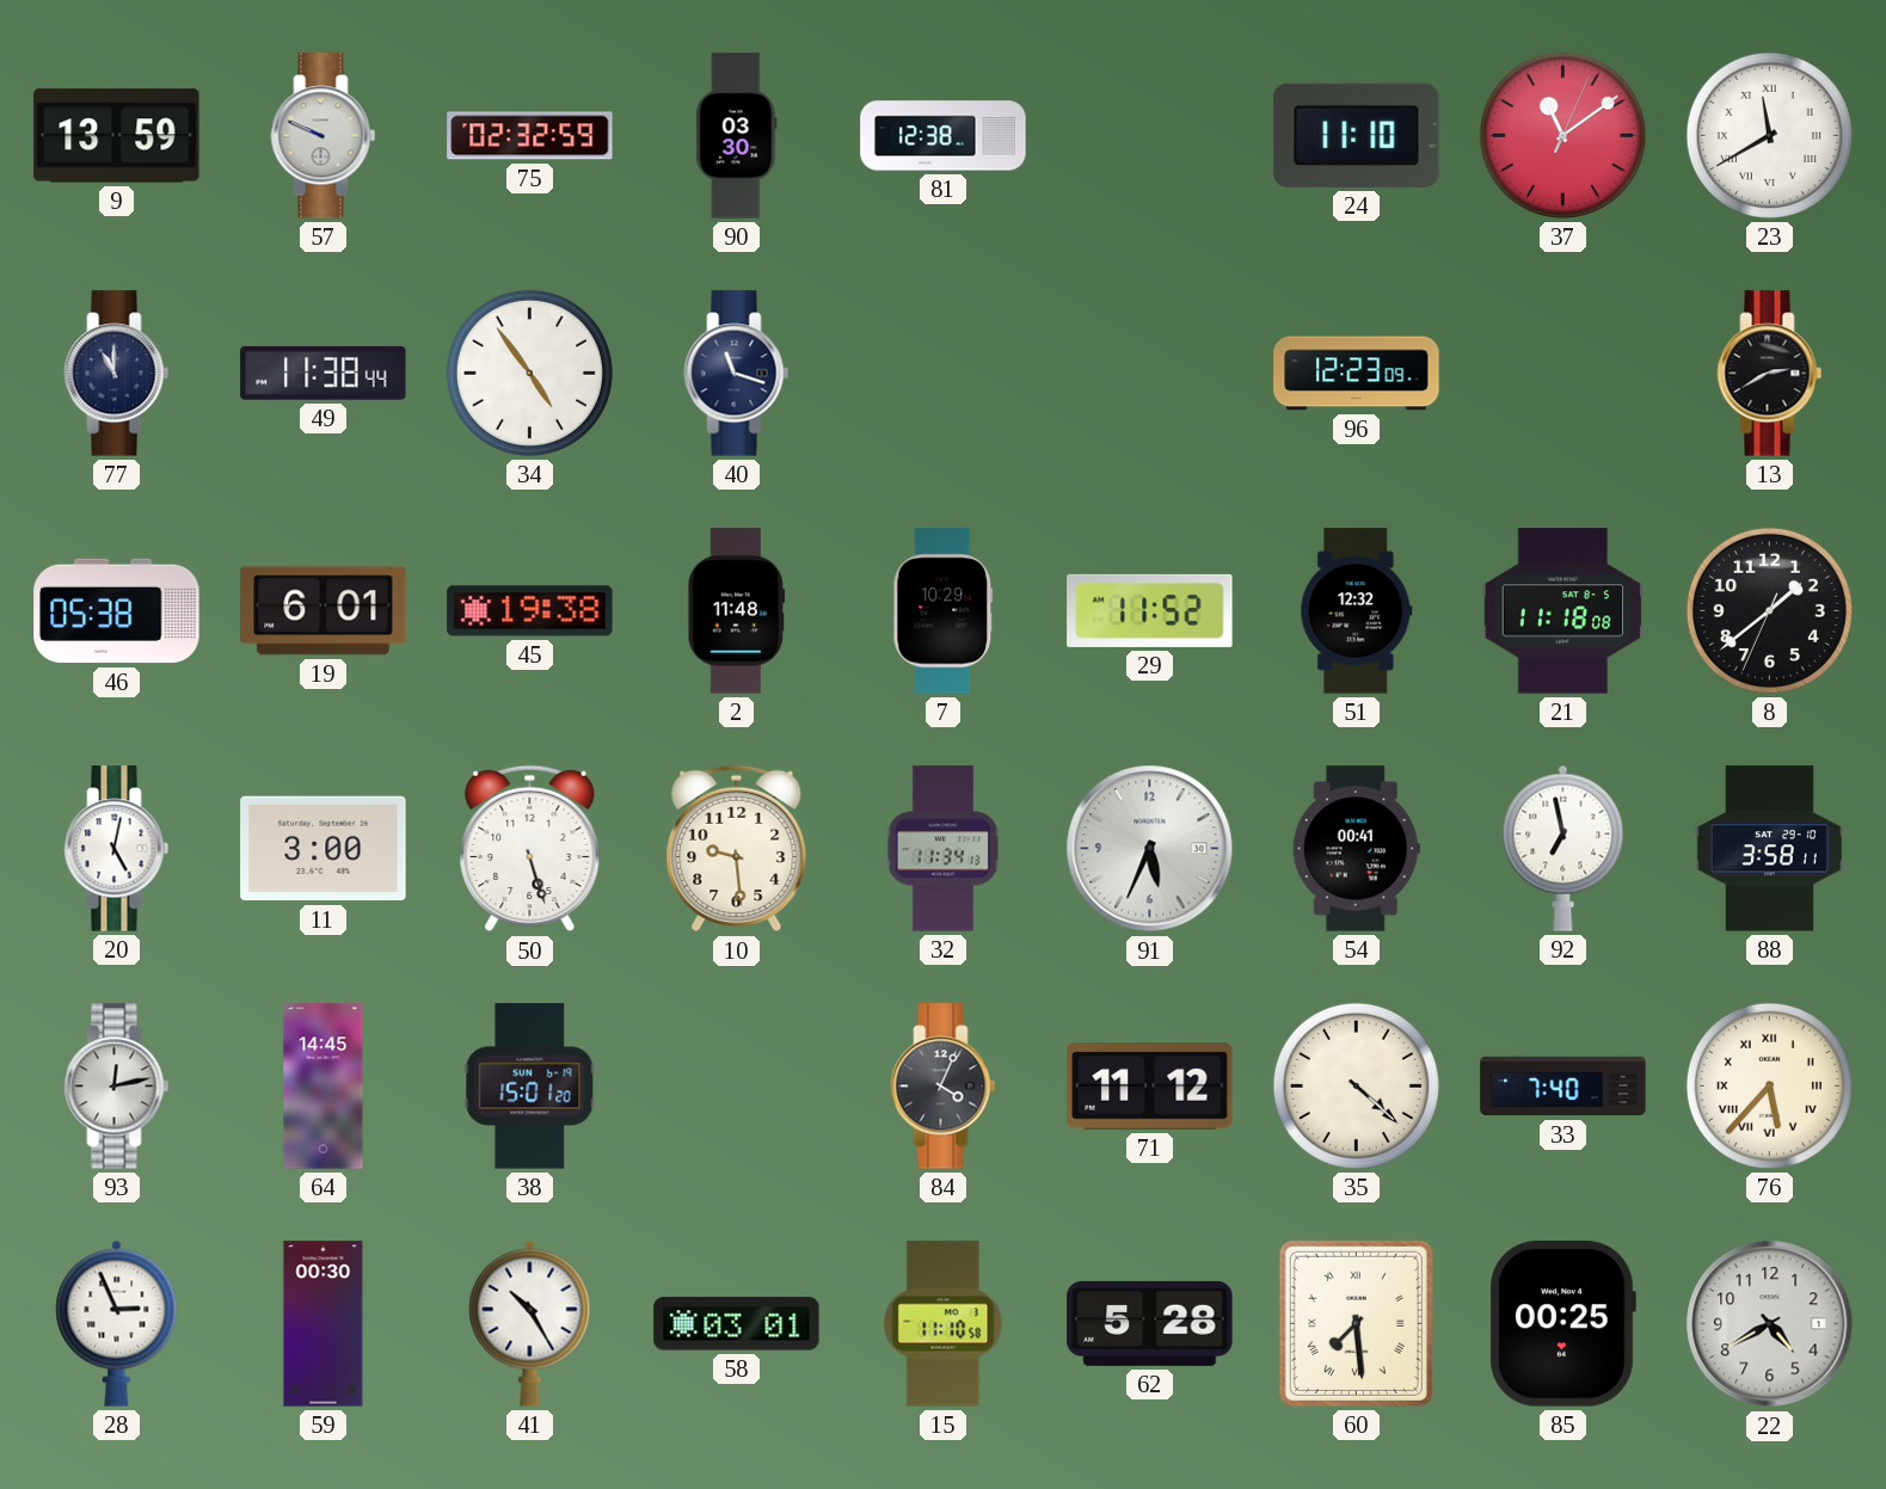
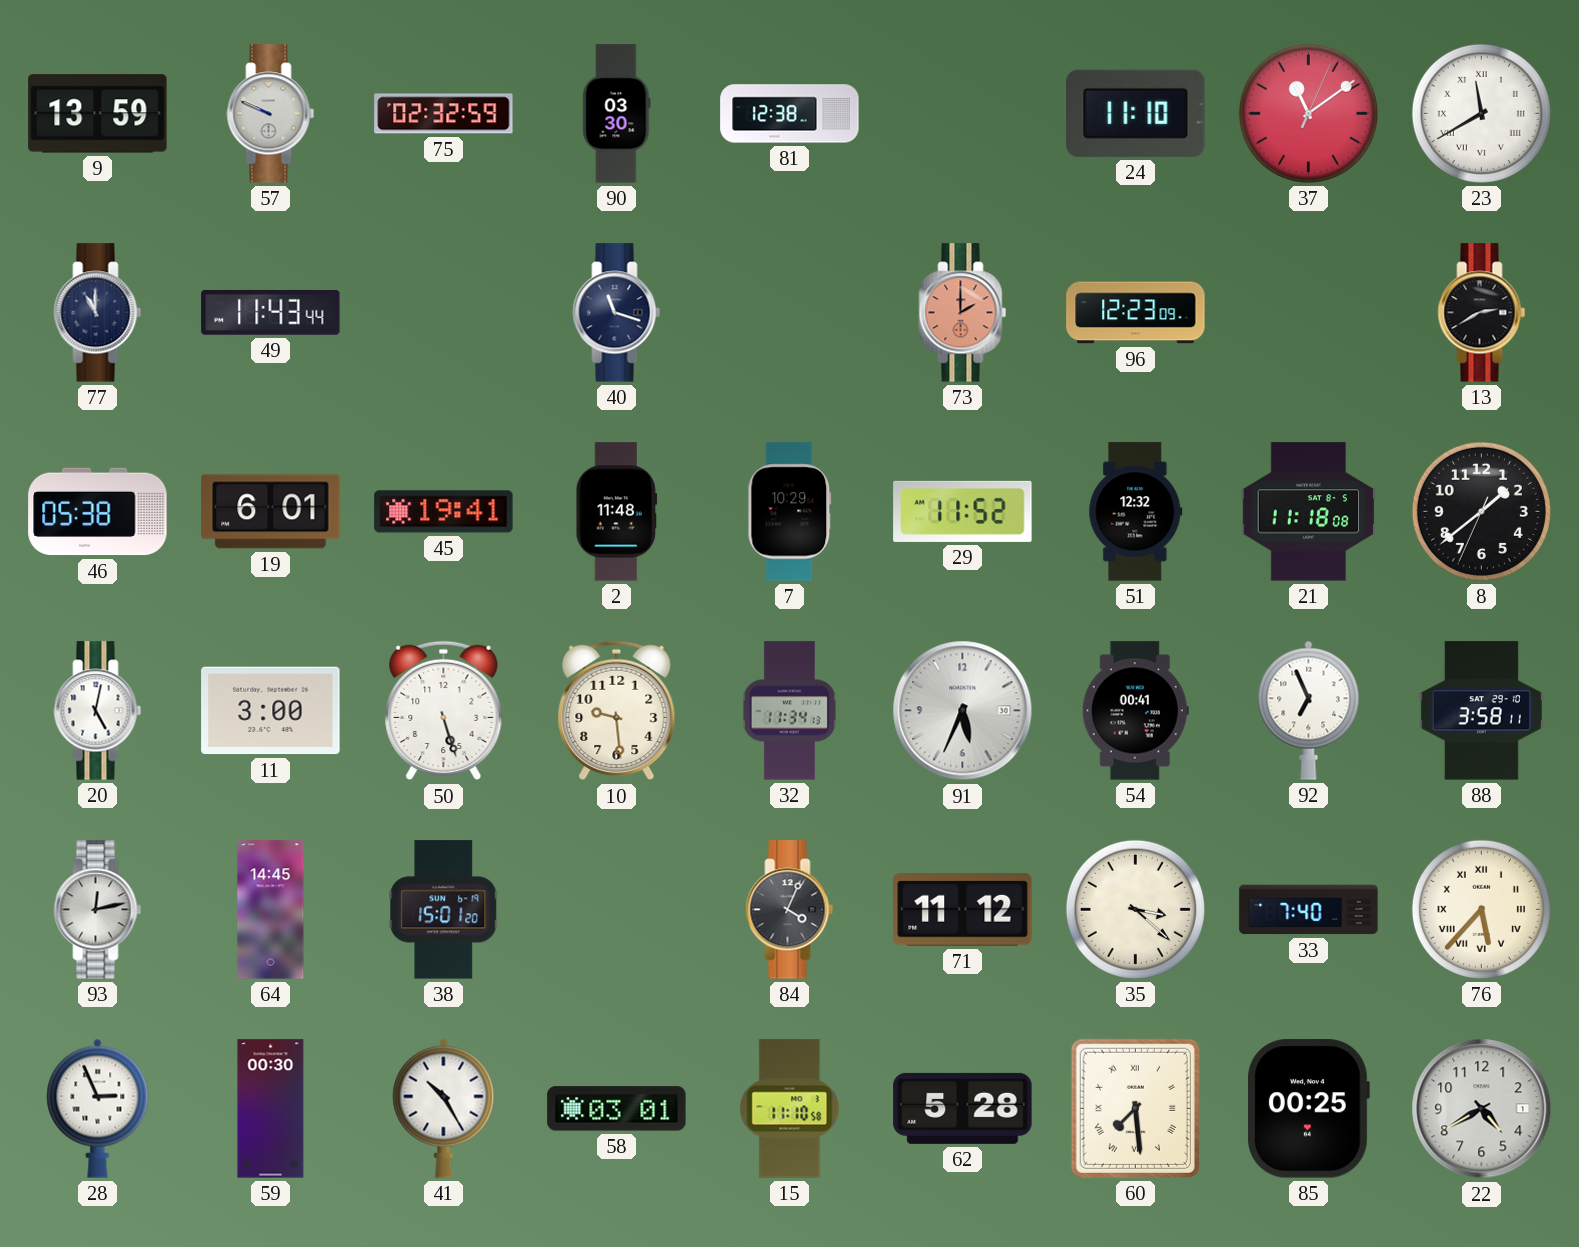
49: 11:38 -> 11:43
34: 4:54 -> none
73: none -> 2:00
45: 19:38 -> 19:41
92: 6:58 -> 6:56
35: 4:22 -> 3:22
